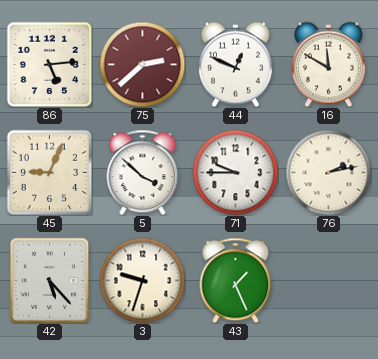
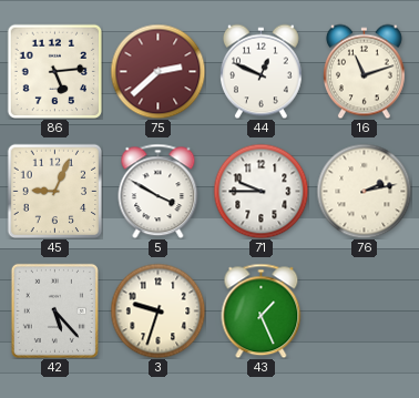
16: 11:50 -> 11:12
5: 3:52 -> 3:50
